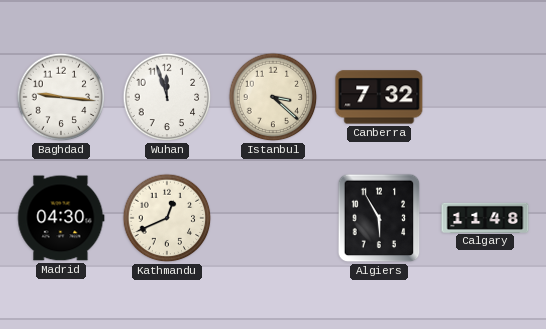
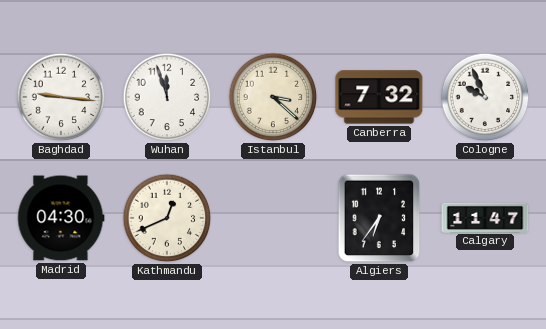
Cologne: none -> 9:56
Algiers: 5:55 -> 6:36
Calgary: 11:48 -> 11:47
